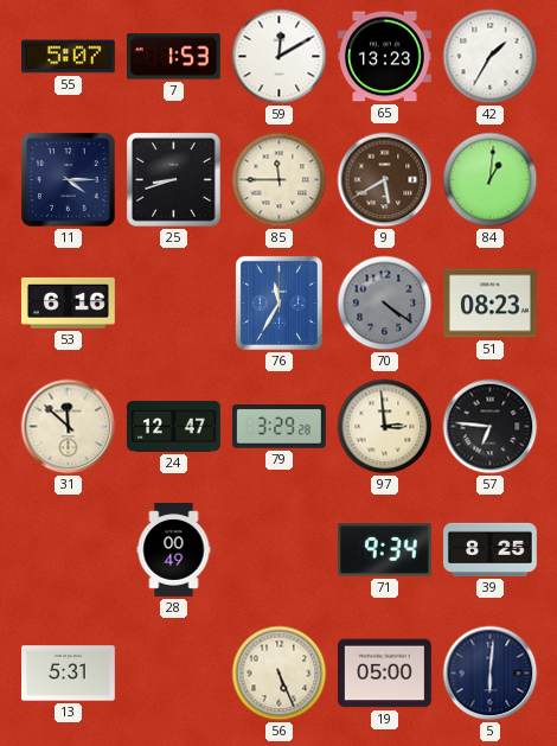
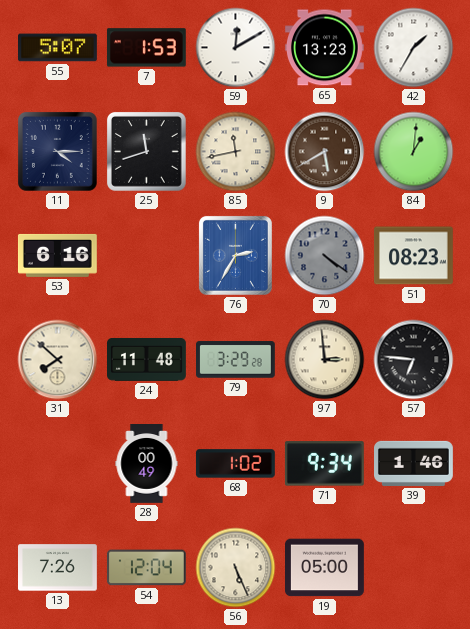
25: 8:42 -> 11:42
85: 11:45 -> 11:43
76: 11:35 -> 2:35
31: 11:52 -> 7:52
24: 12:47 -> 11:48
68: none -> 1:02
39: 8:25 -> 1:46
13: 5:31 -> 7:26
54: none -> 12:04
5: 6:01 -> none
